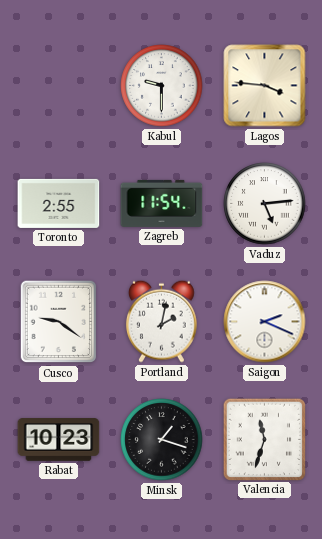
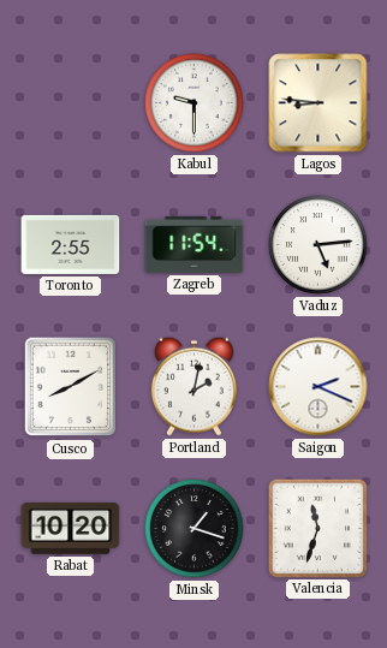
Lagos: 3:46 -> 8:46
Cusco: 9:21 -> 8:10
Rabat: 10:23 -> 10:20
